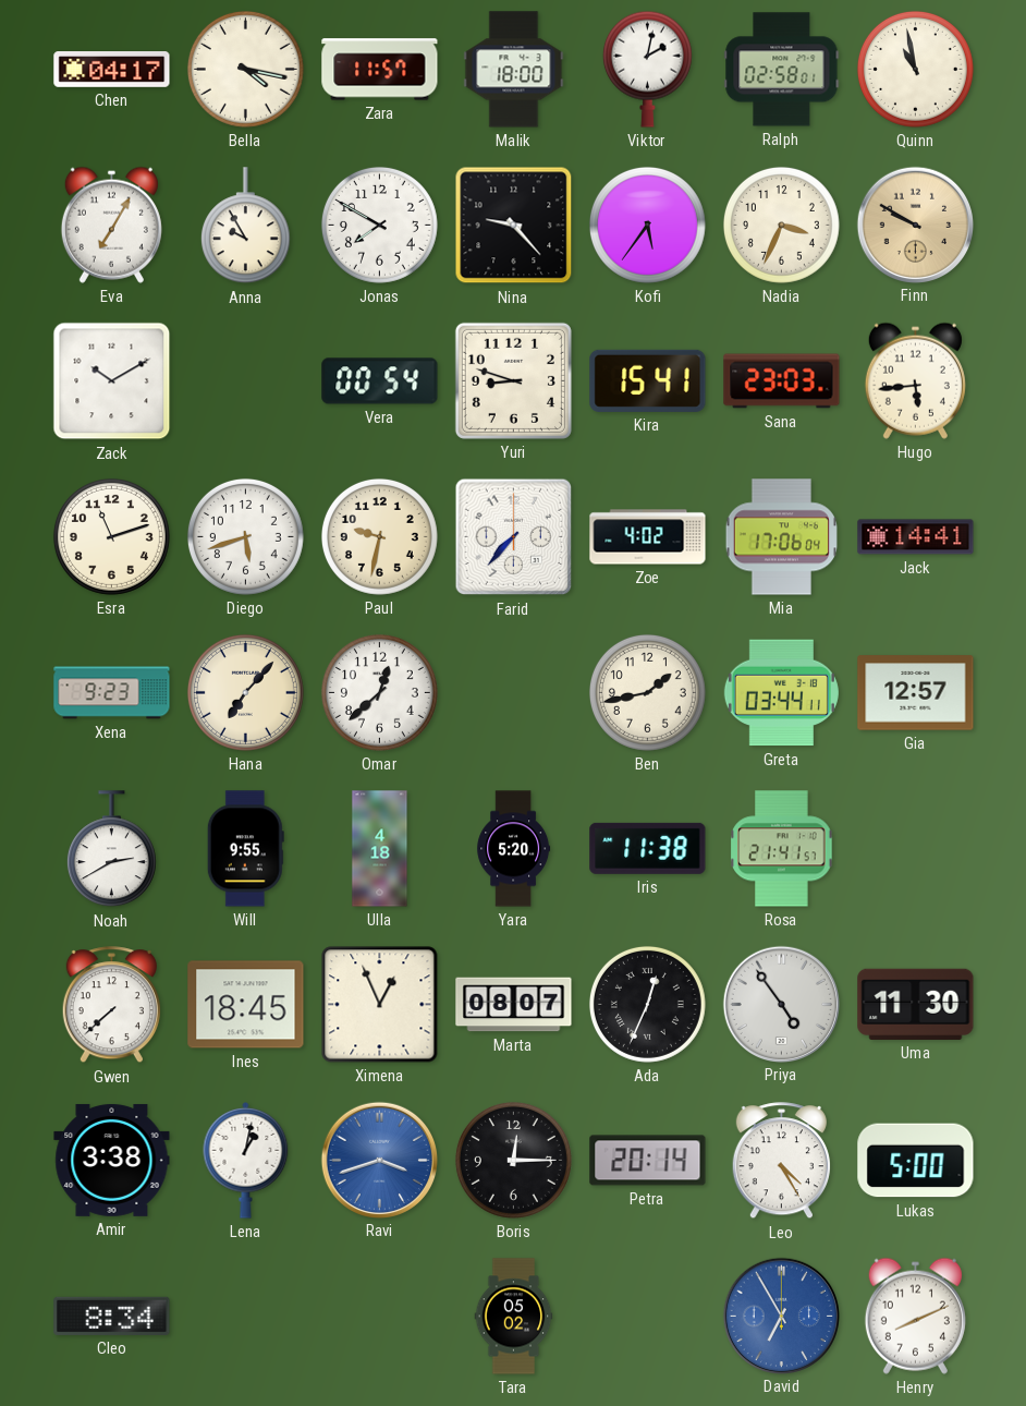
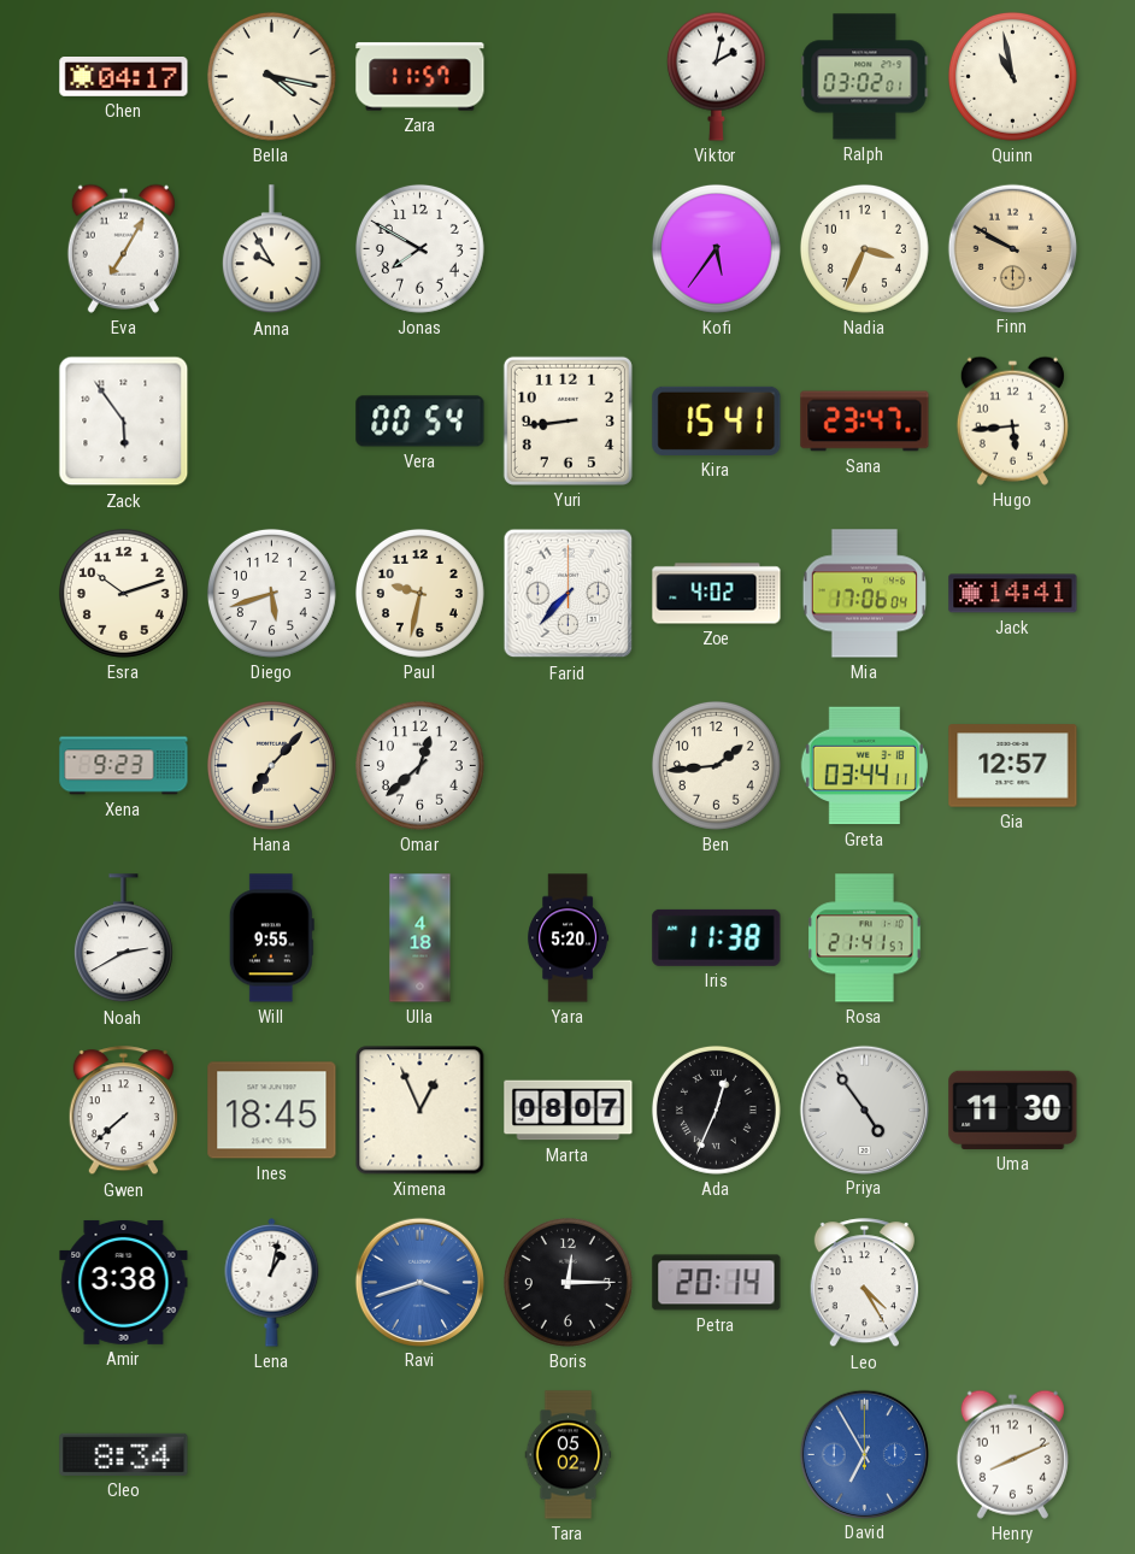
Malik: 18:00 -> none
Ralph: 02:58 -> 03:02
Nina: 9:23 -> none
Zack: 10:10 -> 5:54
Yuri: 8:48 -> 8:44
Sana: 23:03 -> 23:47
Esra: 11:12 -> 10:12
Ben: 1:43 -> 1:44
Lukas: 5:00 -> none
